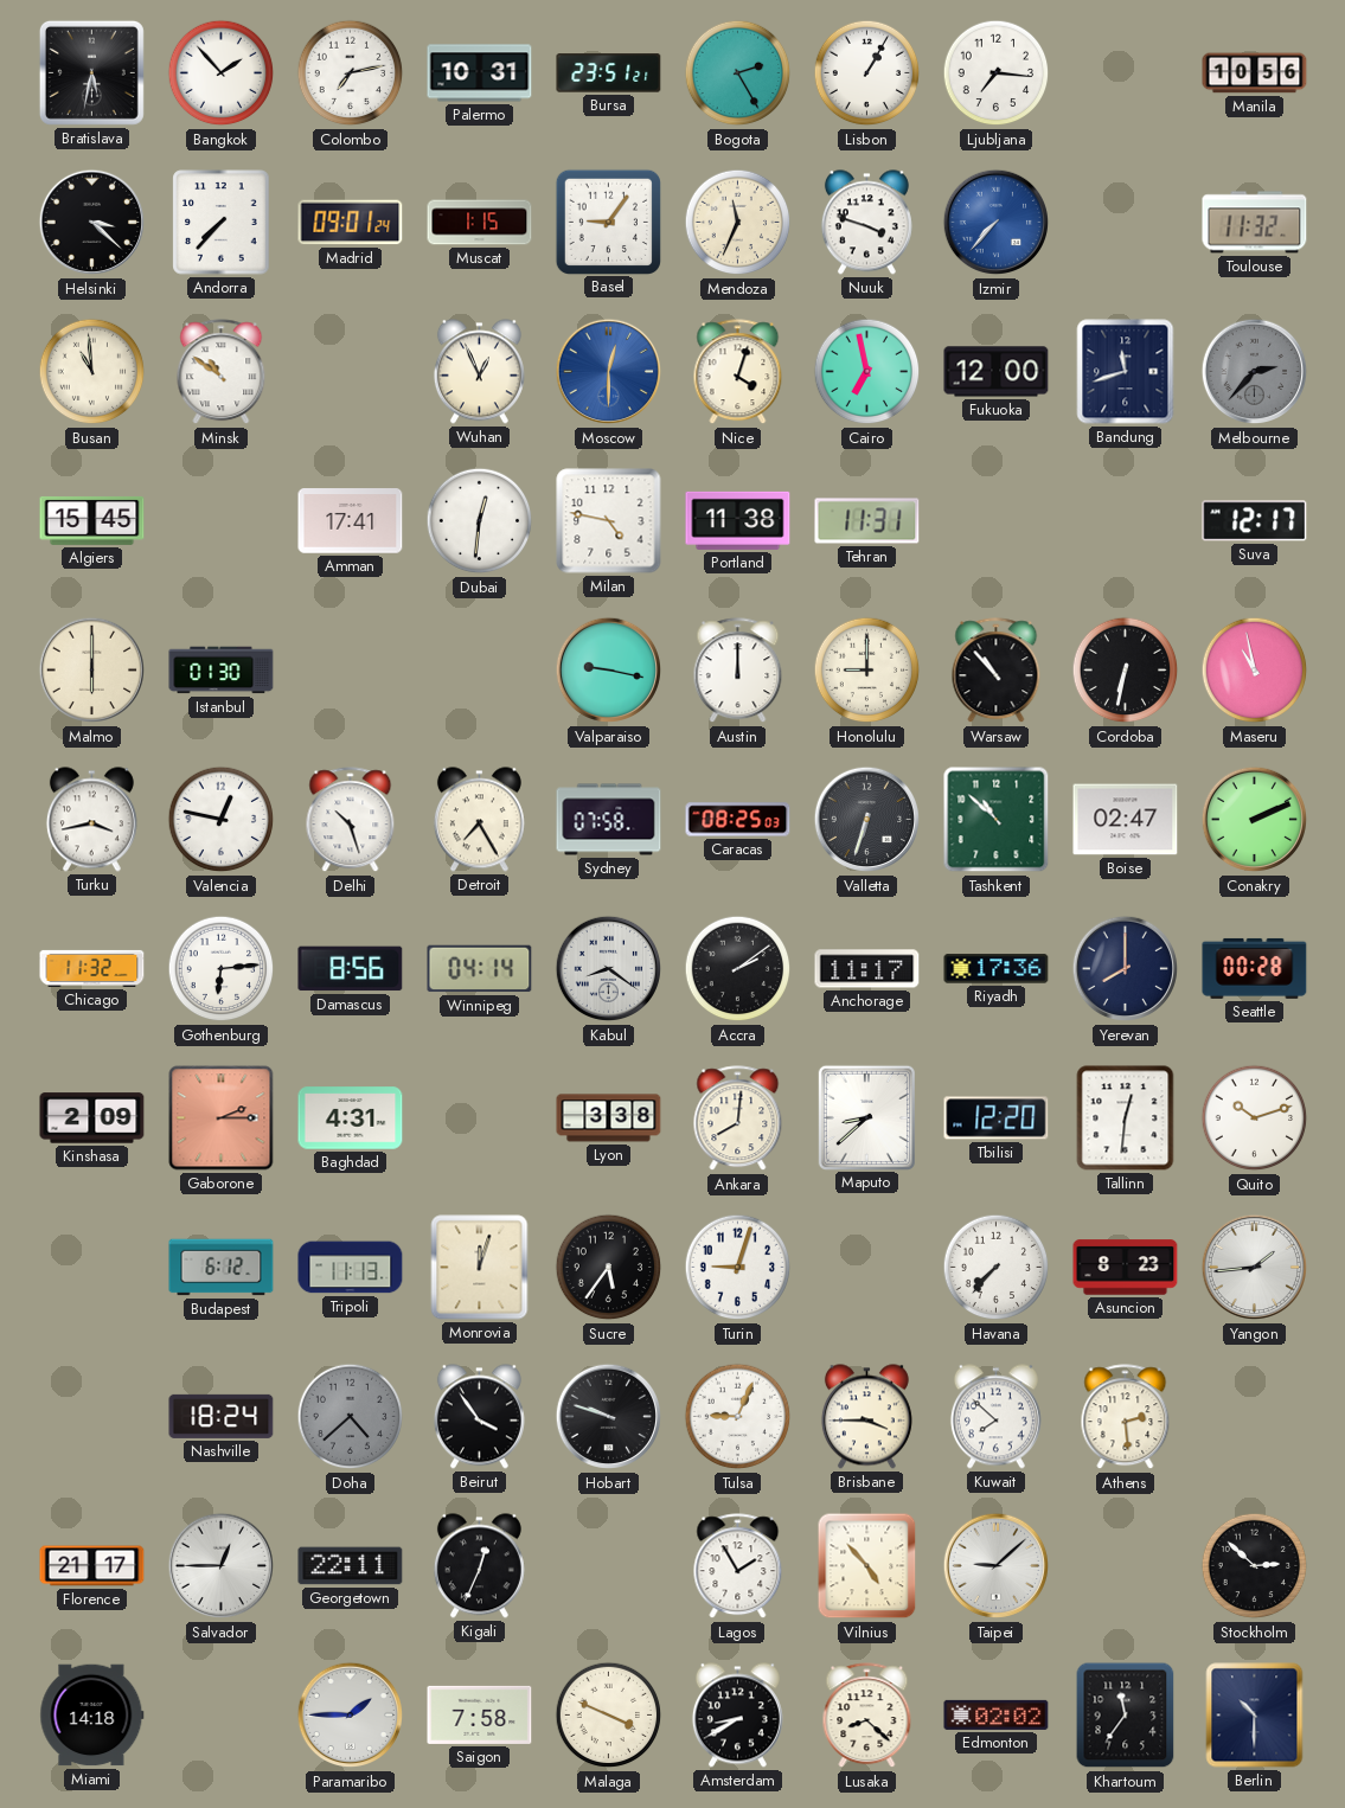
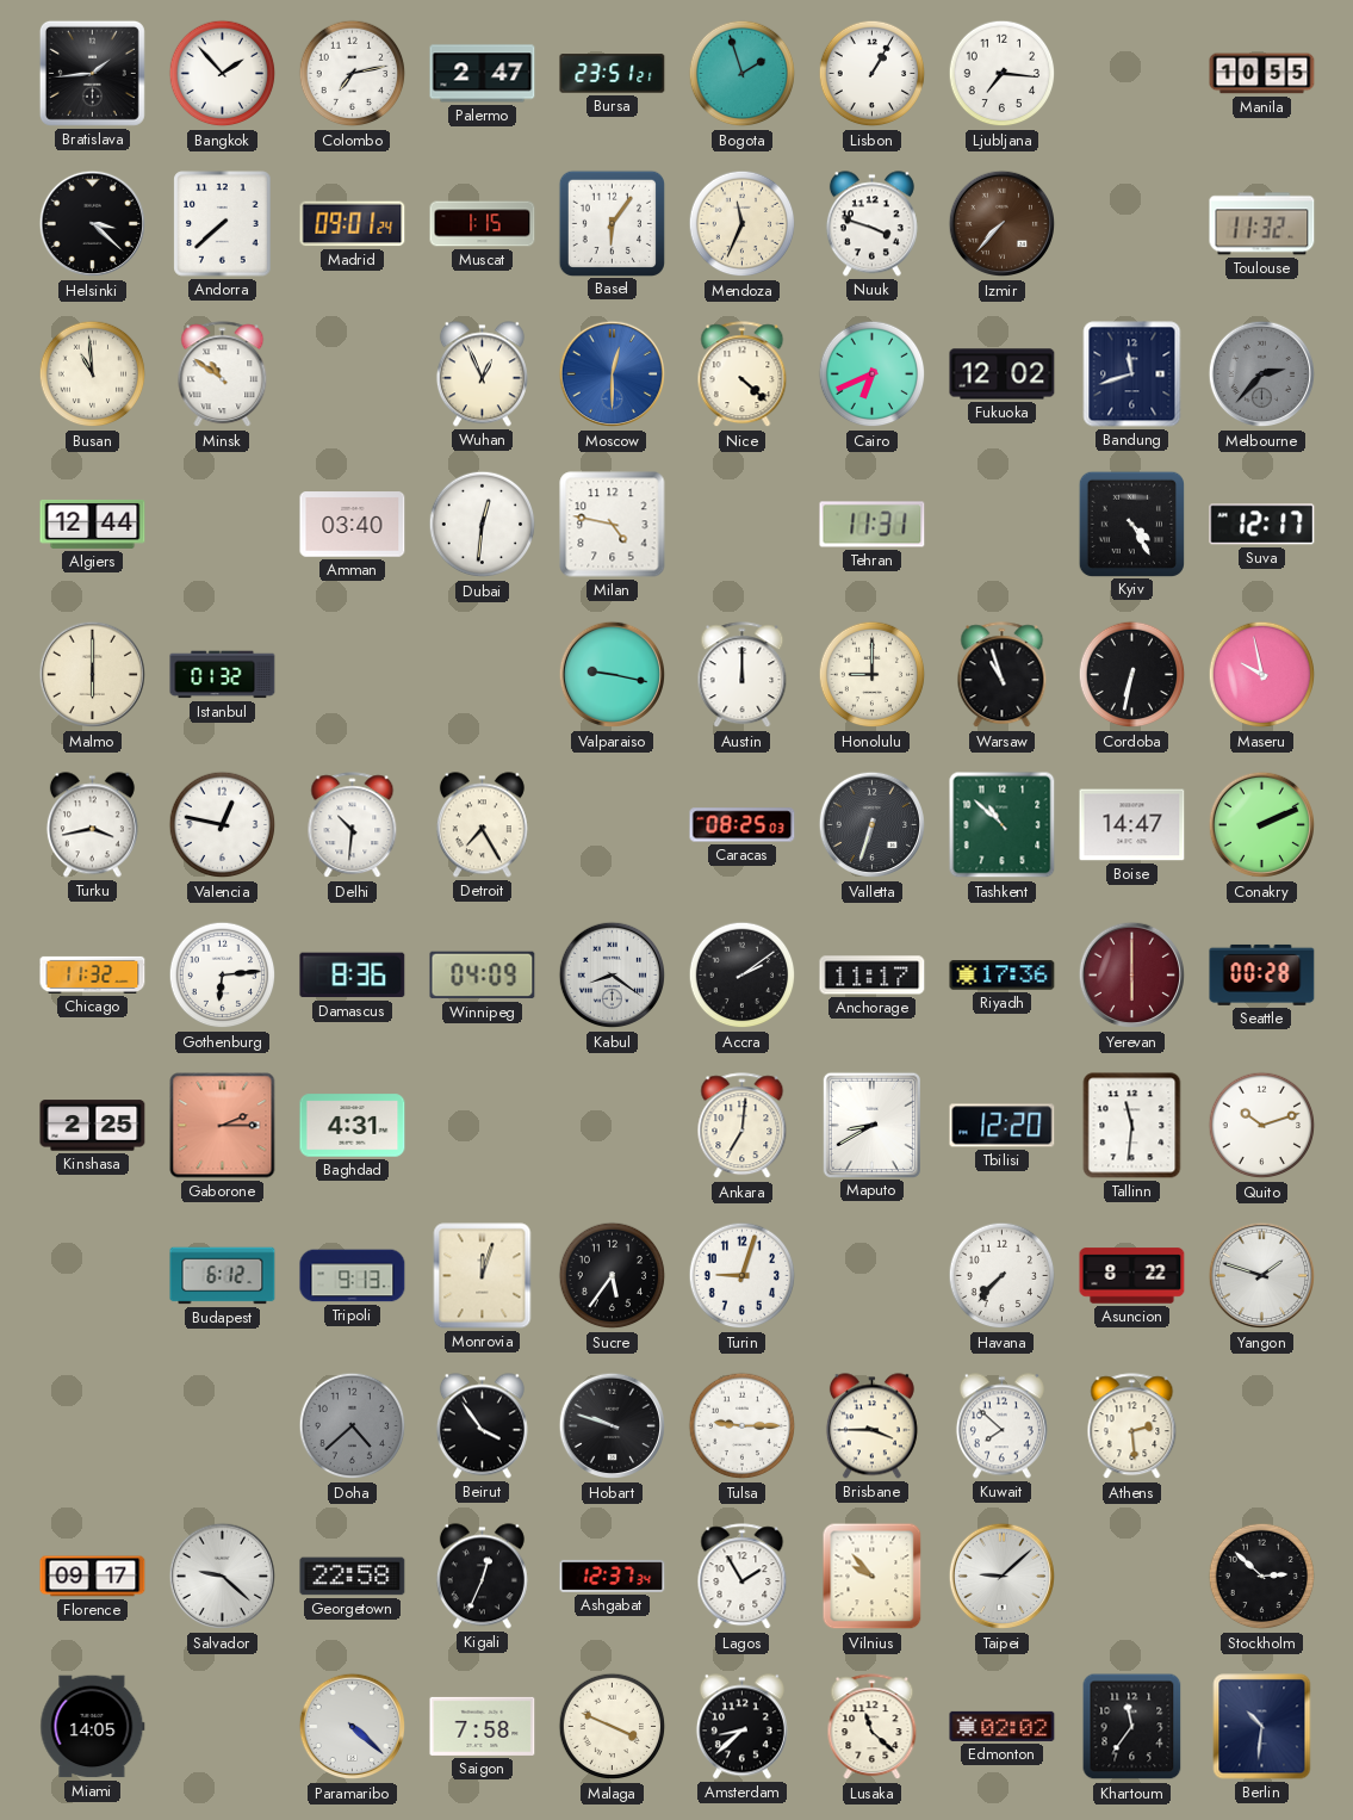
Bratislava: 5:32 -> 1:44
Palermo: 10:31 -> 2:47
Bogota: 2:25 -> 1:57
Manila: 10:56 -> 10:55
Andorra: 7:37 -> 7:38
Basel: 9:06 -> 6:06
Izmir dial: blue -> brown
Nice: 4:03 -> 4:22
Cairo: 6:58 -> 6:41
Fukuoka: 12:00 -> 12:02
Algiers: 15:45 -> 12:44
Amman: 17:41 -> 03:40
Portland: 11:38 -> none
Kyiv: none -> 4:25
Istanbul: 01:30 -> 01:32
Warsaw: 10:53 -> 10:57
Maseru: 10:58 -> 9:58
Delhi: 10:27 -> 10:31
Sydney: 07:58 -> none
Boise: 02:47 -> 14:47
Damascus: 8:56 -> 8:36
Winnipeg: 04:14 -> 04:09
Yerevan: 8:00 -> 6:00
Yerevan dial: navy -> burgundy
Kinshasa: 2:09 -> 2:25
Lyon: 3:38 -> none
Ankara: 8:01 -> 7:01
Maputo: 8:38 -> 8:40
Tallinn: 12:31 -> 11:31
Tripoli: 11:13 -> 9:13
Asuncion: 8:23 -> 8:22
Yangon: 1:44 -> 1:48
Nashville: 18:24 -> none
Tulsa: 9:04 -> 9:15
Florence: 21:17 -> 09:17
Salvador: 12:45 -> 9:22
Georgetown: 22:11 -> 22:58
Ashgabat: none -> 12:37
Vilnius: 4:53 -> 9:53
Miami: 14:18 -> 14:05
Paramaribo: 1:45 -> 4:22
Amsterdam: 8:40 -> 8:38
Lusaka: 8:22 -> 11:22
Berlin: 10:30 -> 10:31
